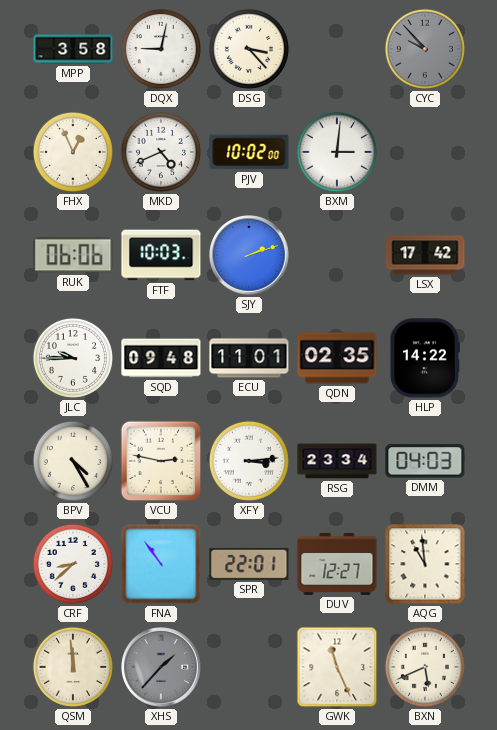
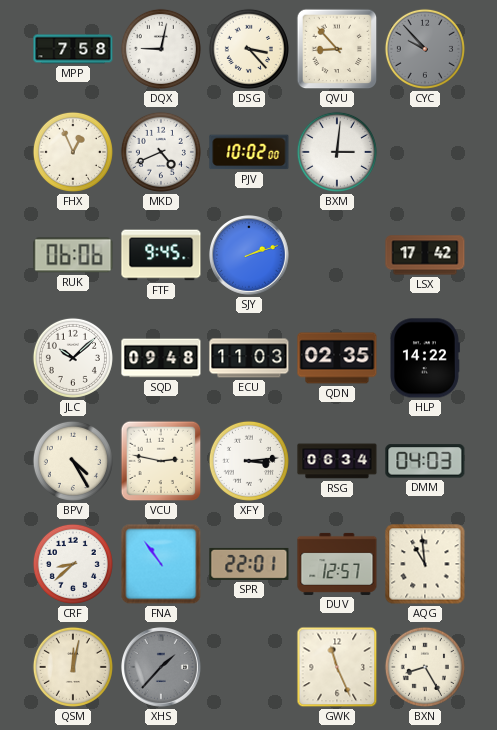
MPP: 3:58 -> 7:58
QVU: none -> 8:53
FTF: 10:03 -> 9:45
JLC: 9:45 -> 10:08
ECU: 11:01 -> 11:03
RSG: 23:34 -> 06:34
DUV: 12:27 -> 12:57
QSM: 11:59 -> 12:02
BXN: 5:41 -> 8:25
